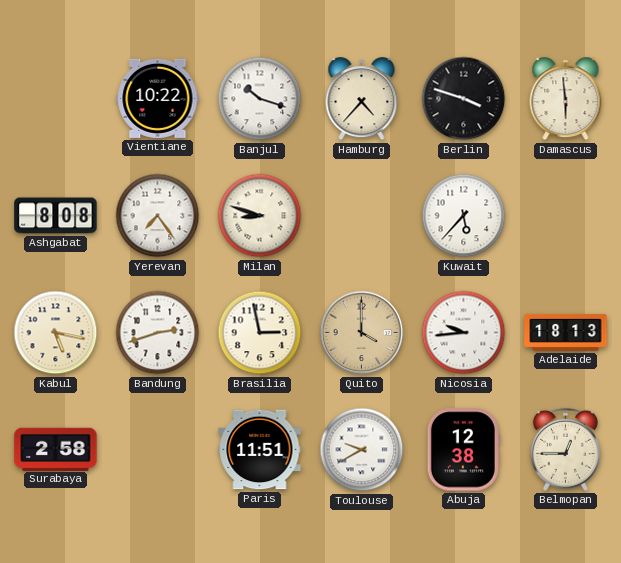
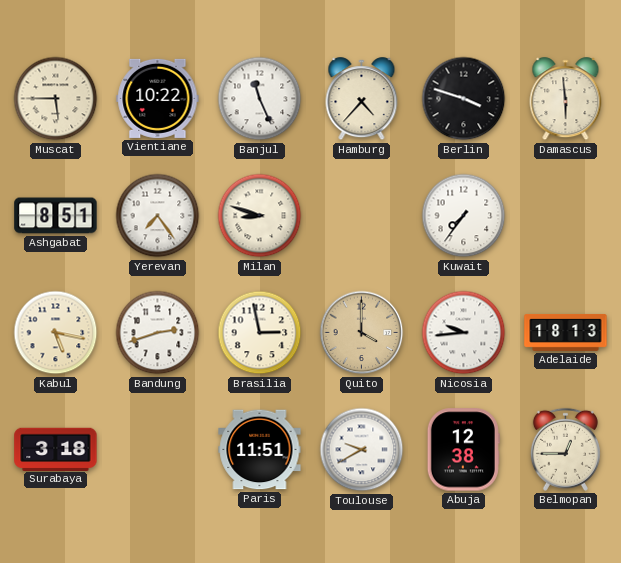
Muscat: none -> 5:45
Banjul: 10:18 -> 11:26
Ashgabat: 8:08 -> 8:51
Kuwait: 5:37 -> 7:36
Surabaya: 2:58 -> 3:18
